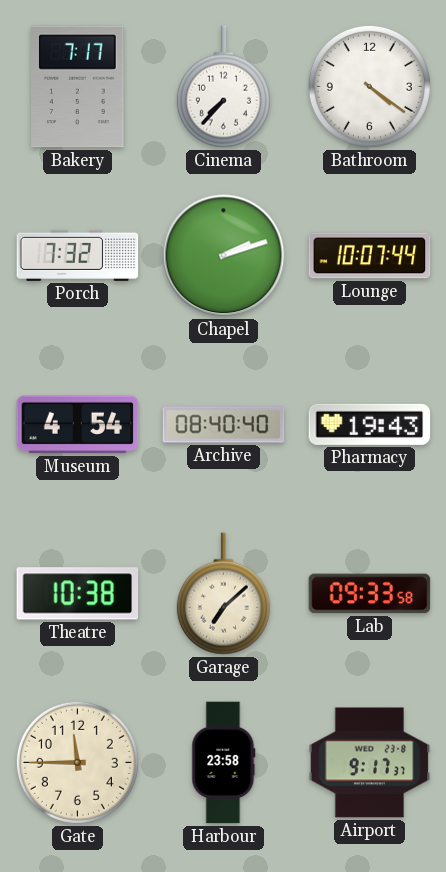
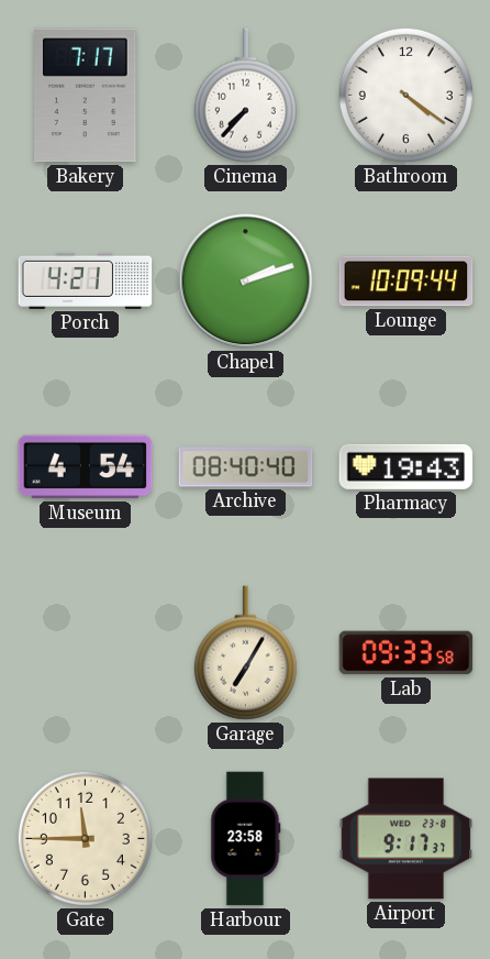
Porch: 7:32 -> 4:21
Lounge: 10:07 -> 10:09
Theatre: 10:38 -> none
Garage: 7:08 -> 7:05
